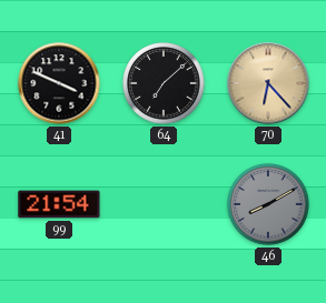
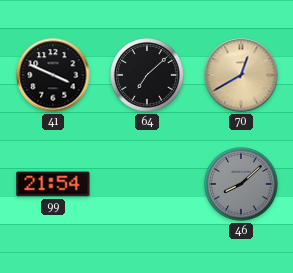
70: 6:23 -> 12:40
46: 8:10 -> 8:08
